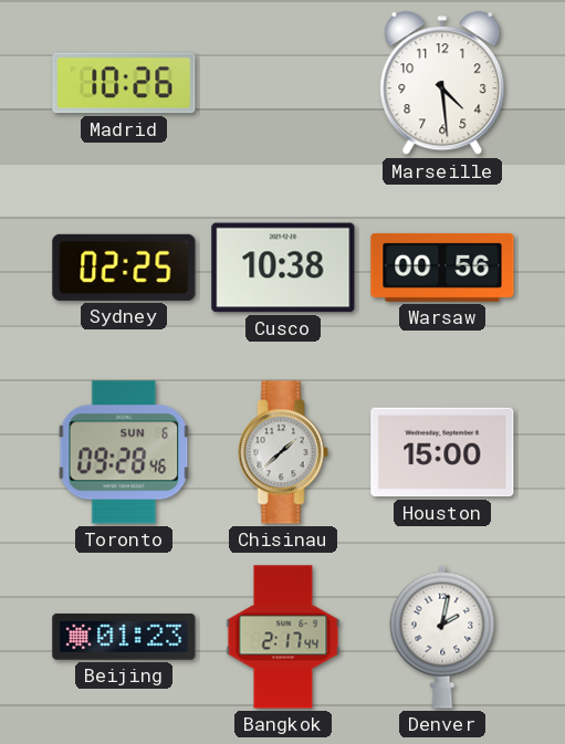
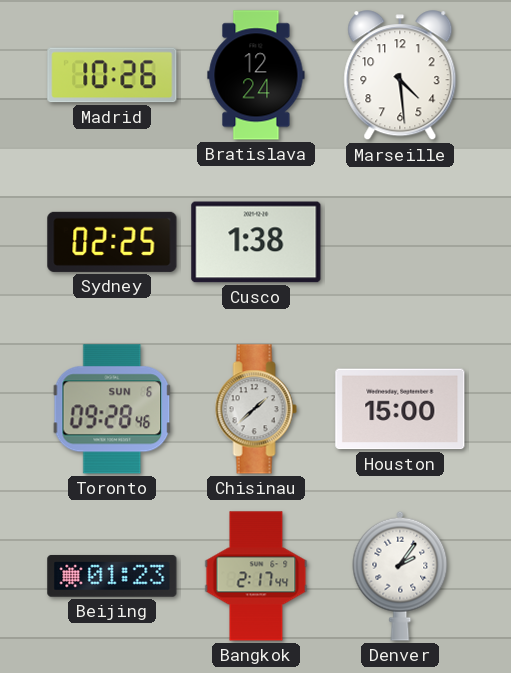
Bratislava: none -> 12:24
Cusco: 10:38 -> 1:38
Warsaw: 00:56 -> none
Denver: 2:02 -> 2:06
